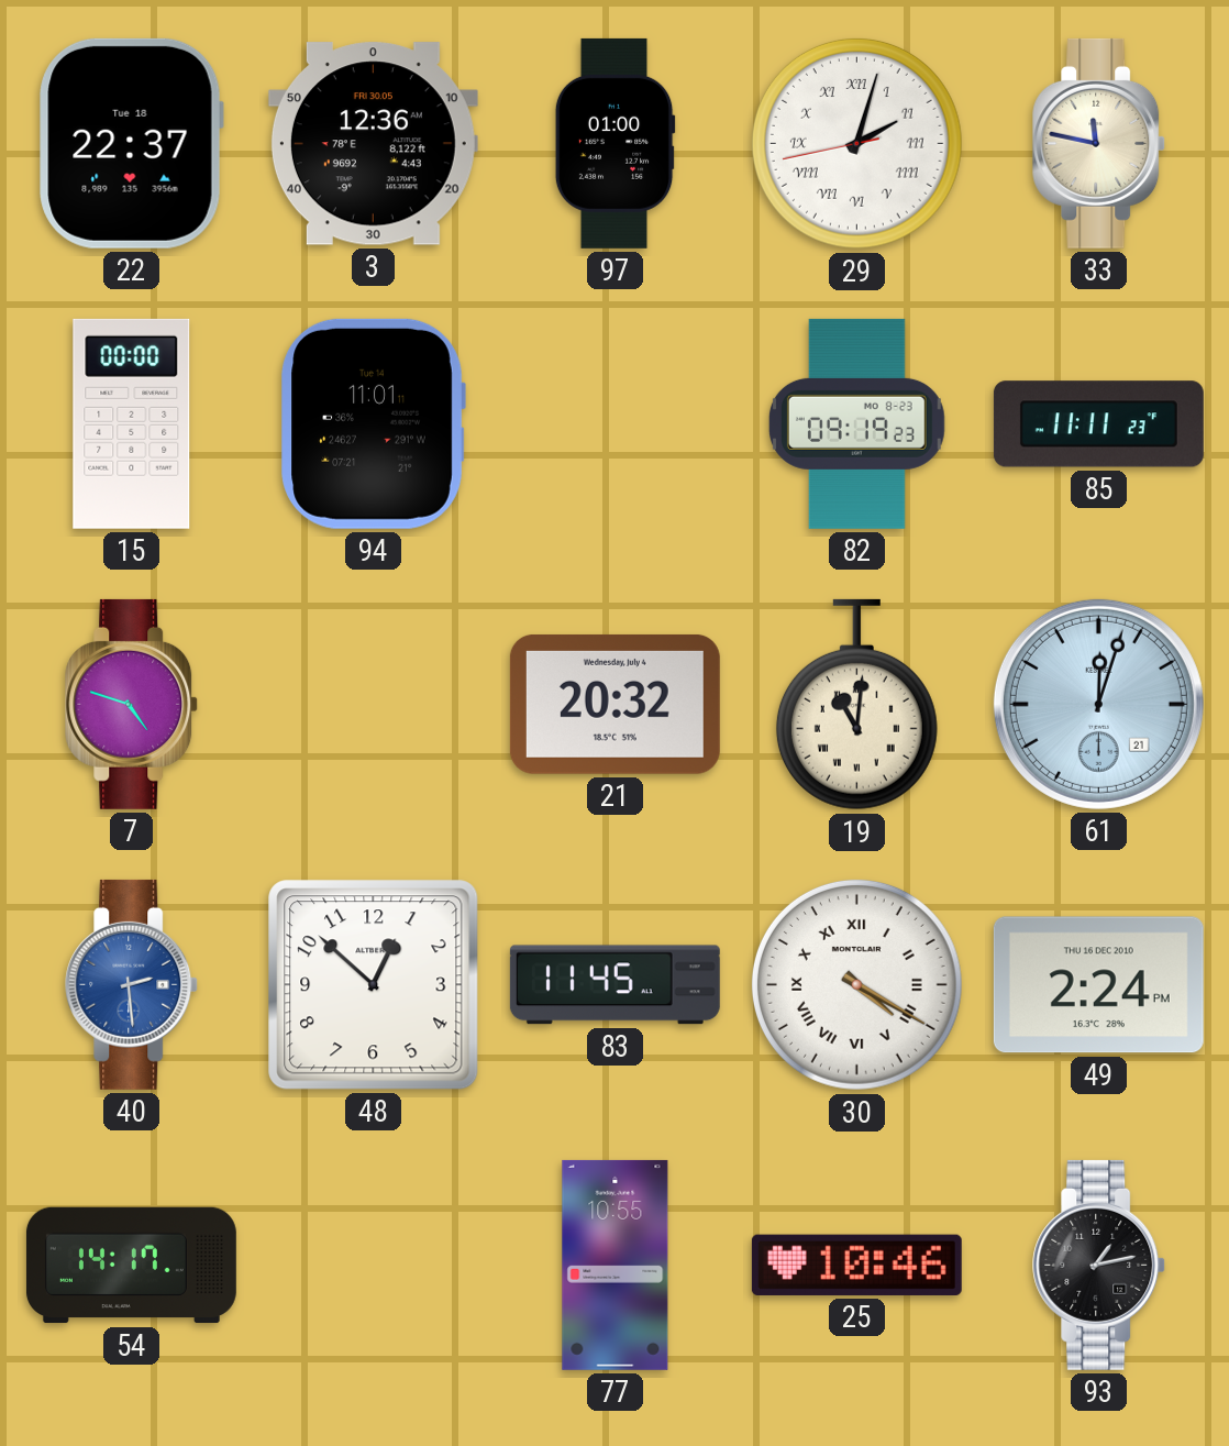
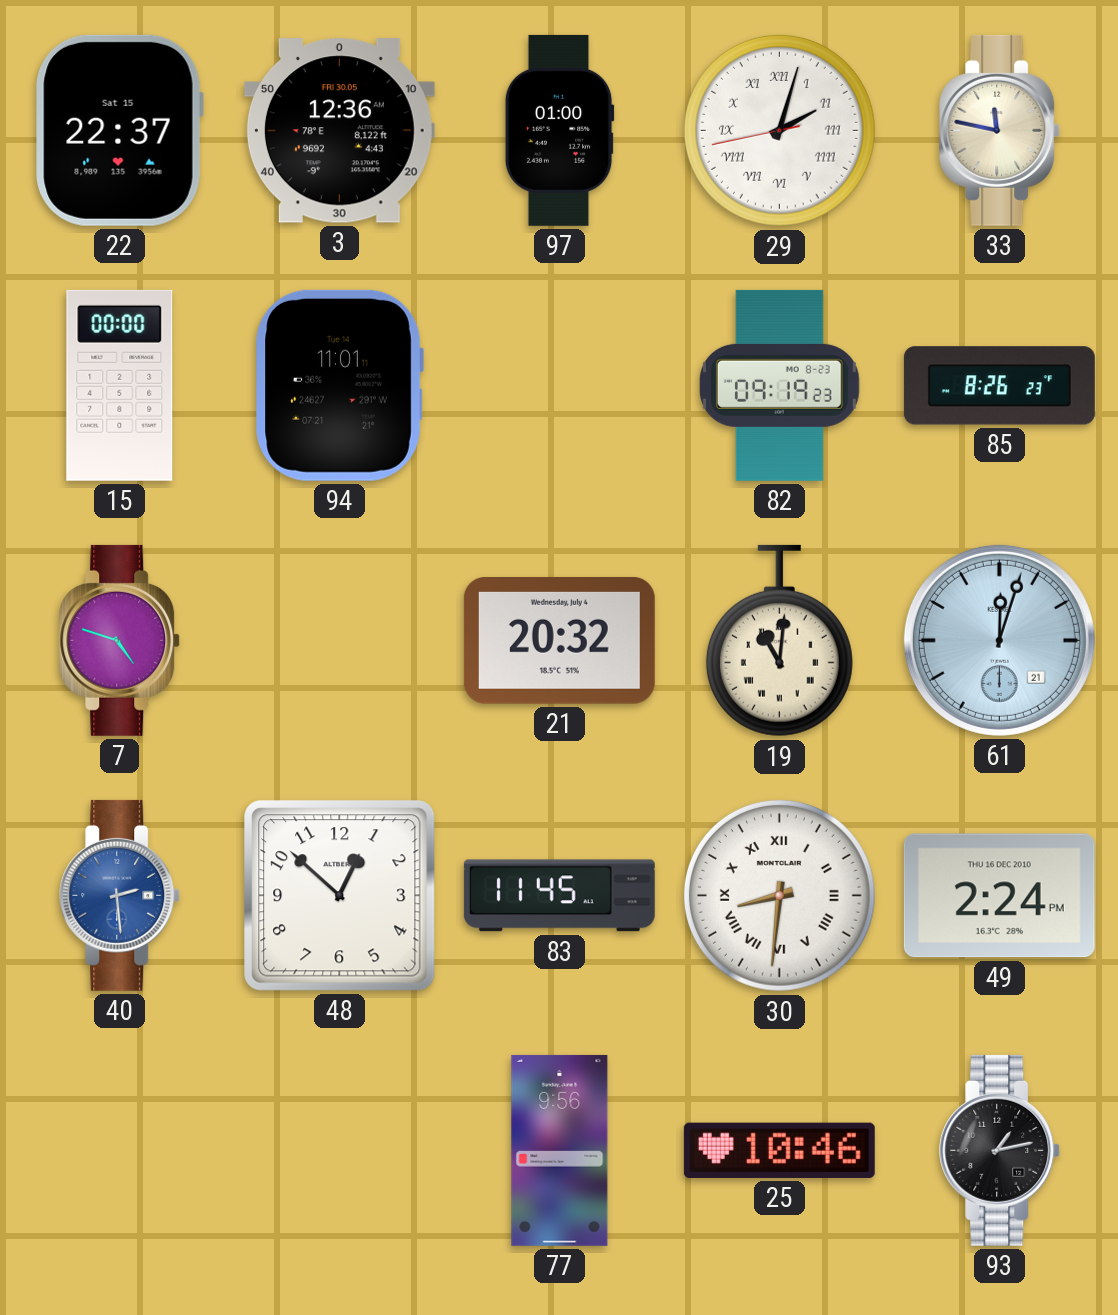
22 date: Tue 18 -> Sat 15
85: 11:11 -> 8:26
30: 4:20 -> 8:31
54: 14:17 -> none
77: 10:55 -> 9:56
